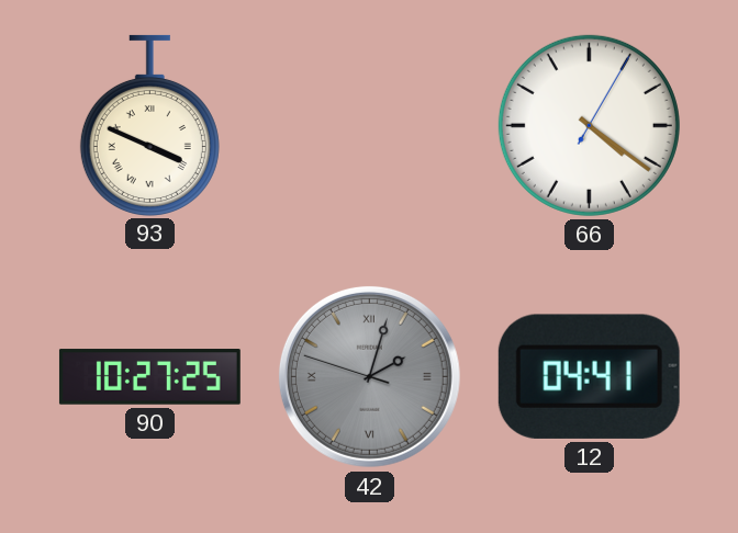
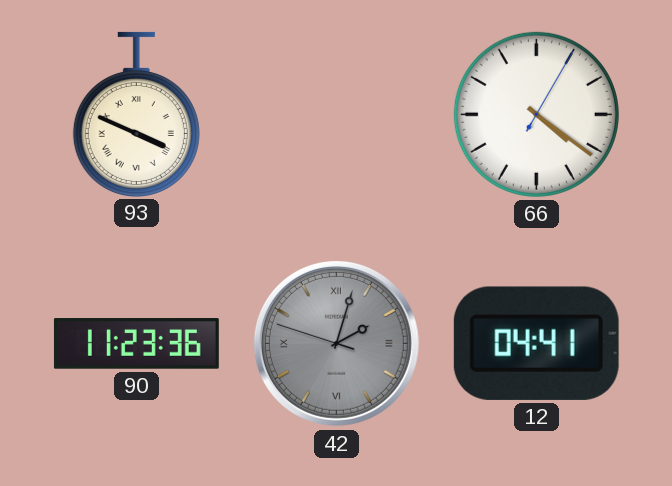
90: 10:27 -> 11:23
